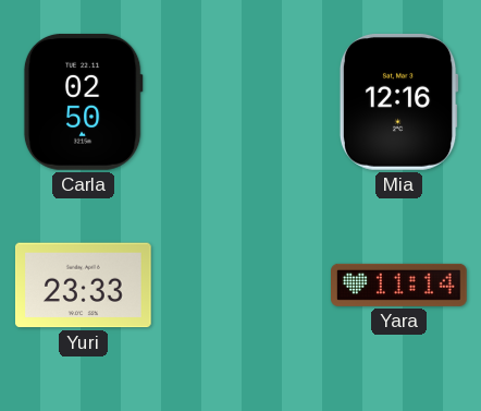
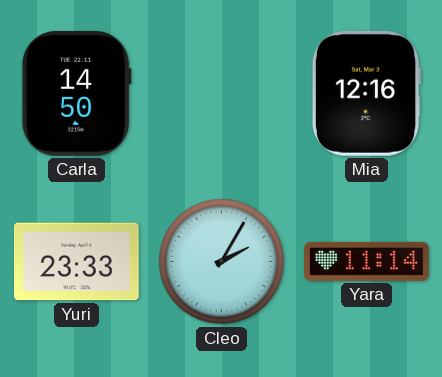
Carla: 02:50 -> 14:50
Cleo: none -> 2:05
